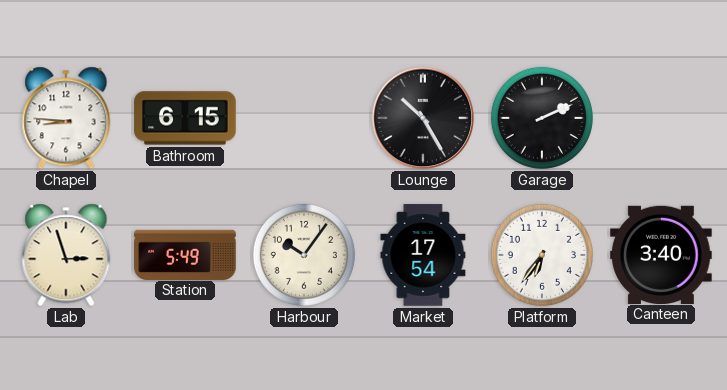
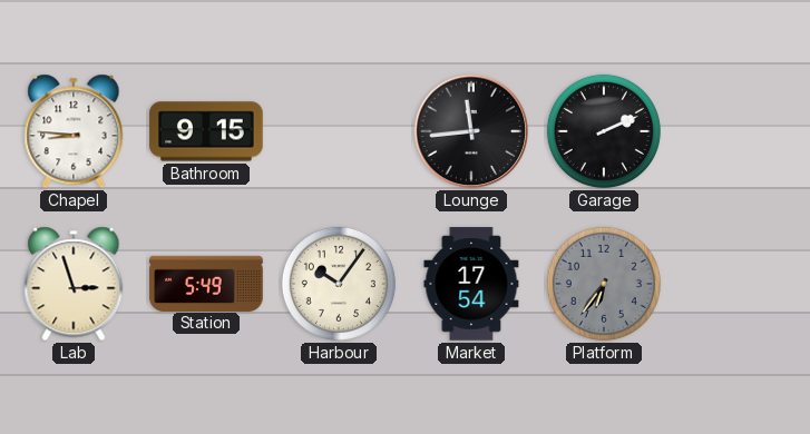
Bathroom: 6:15 -> 9:15
Lounge: 10:25 -> 11:44
Platform dial: white -> grey
Canteen: 3:40 -> none
